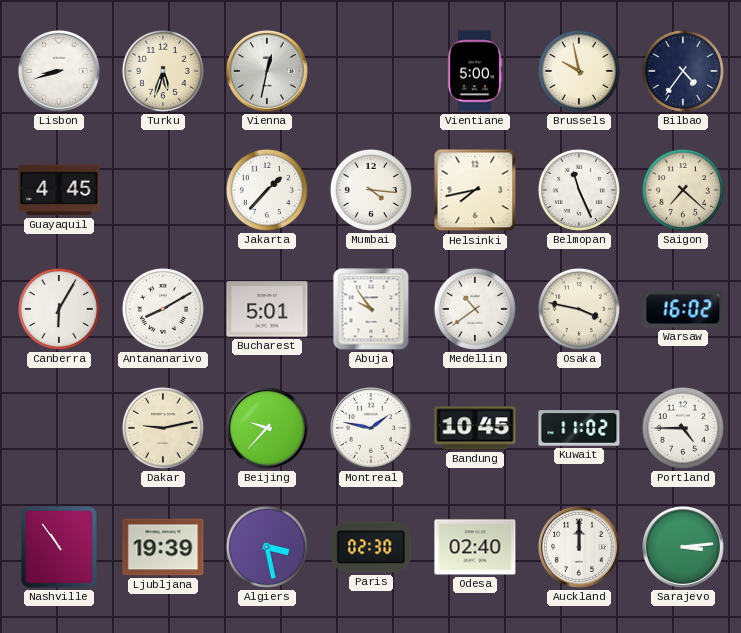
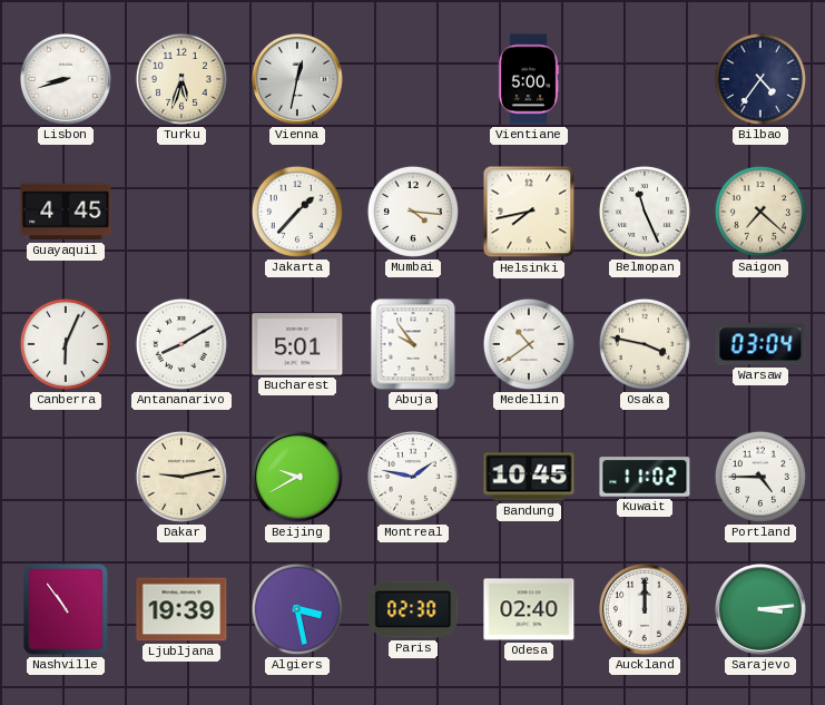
Brussels: 9:58 -> none
Canberra: 6:05 -> 6:04
Warsaw: 16:02 -> 03:04
Beijing: 9:37 -> 9:40
